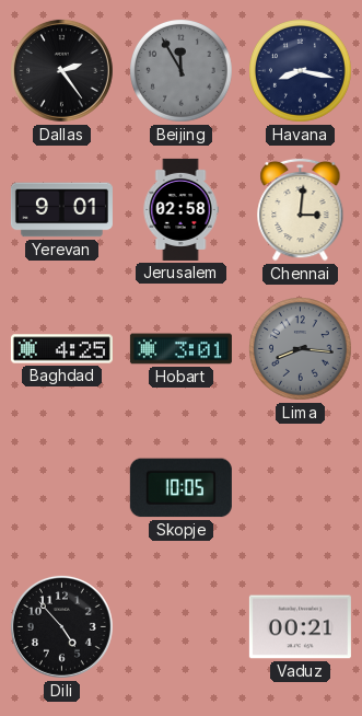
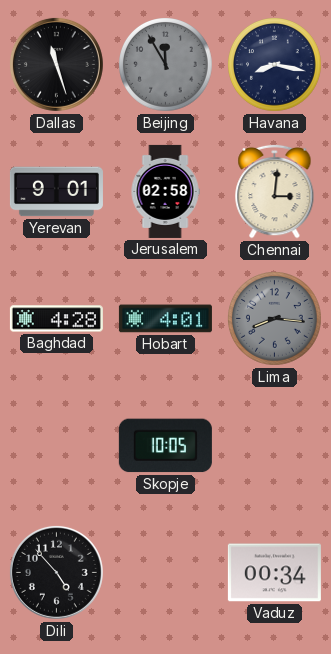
Dallas: 2:24 -> 11:27
Baghdad: 4:25 -> 4:28
Hobart: 3:01 -> 4:01
Vaduz: 00:21 -> 00:34
